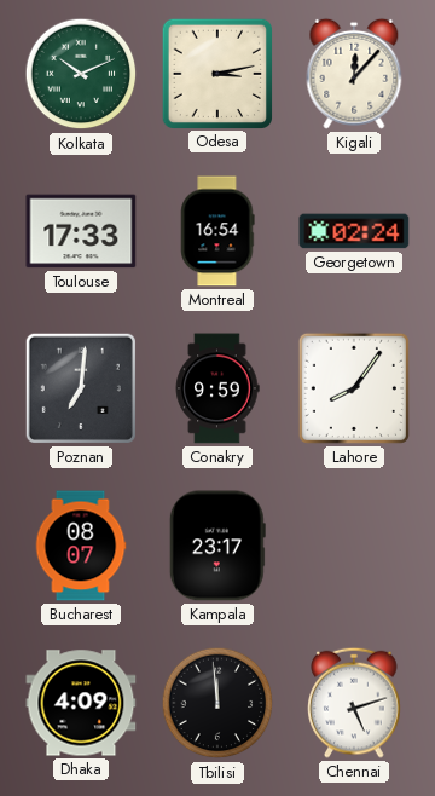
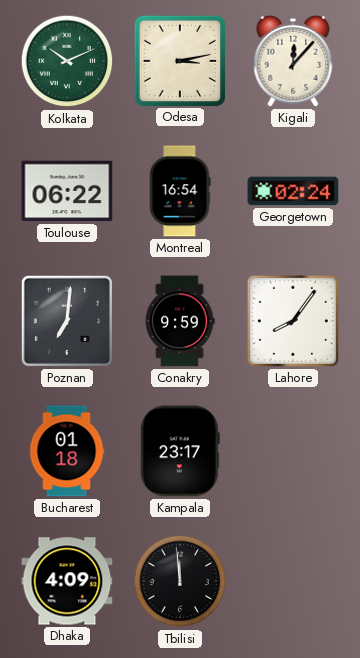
Toulouse: 17:33 -> 06:22
Bucharest: 08:07 -> 01:18
Chennai: 5:12 -> none
